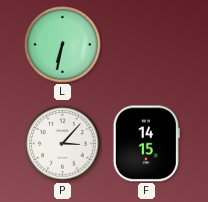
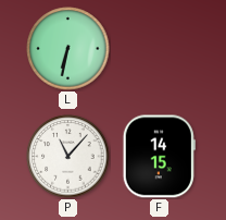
P: 3:07 -> 11:07
